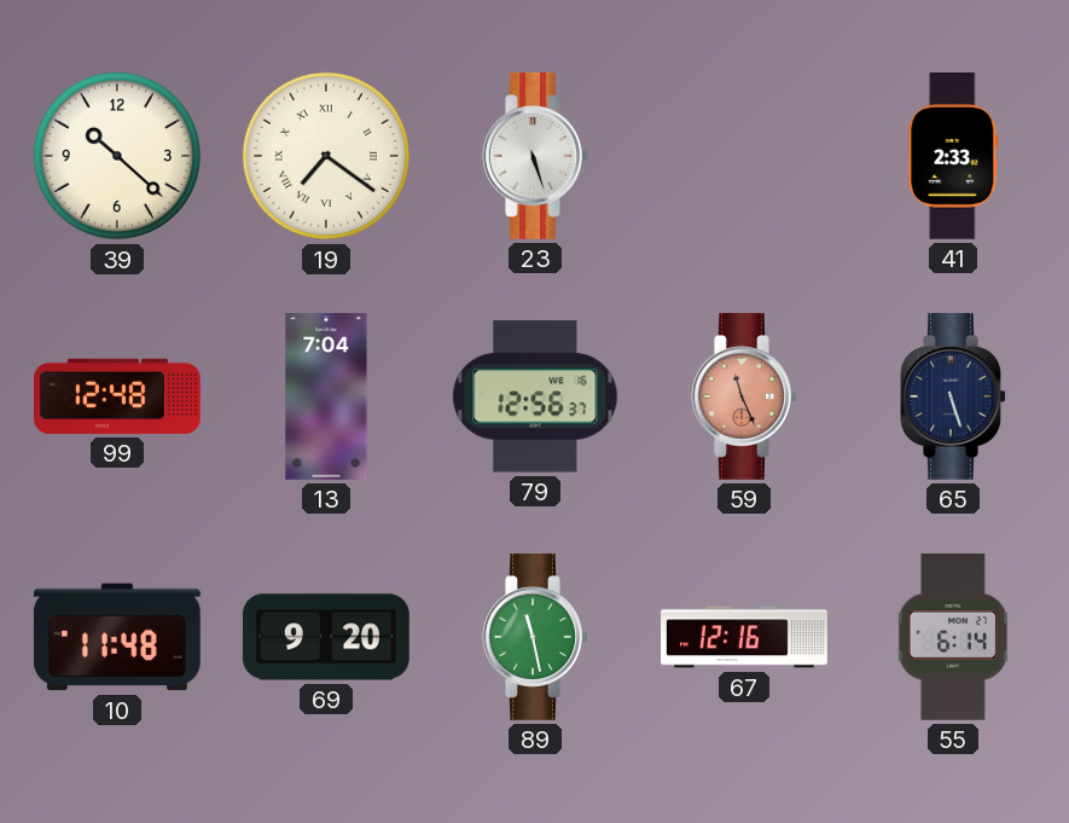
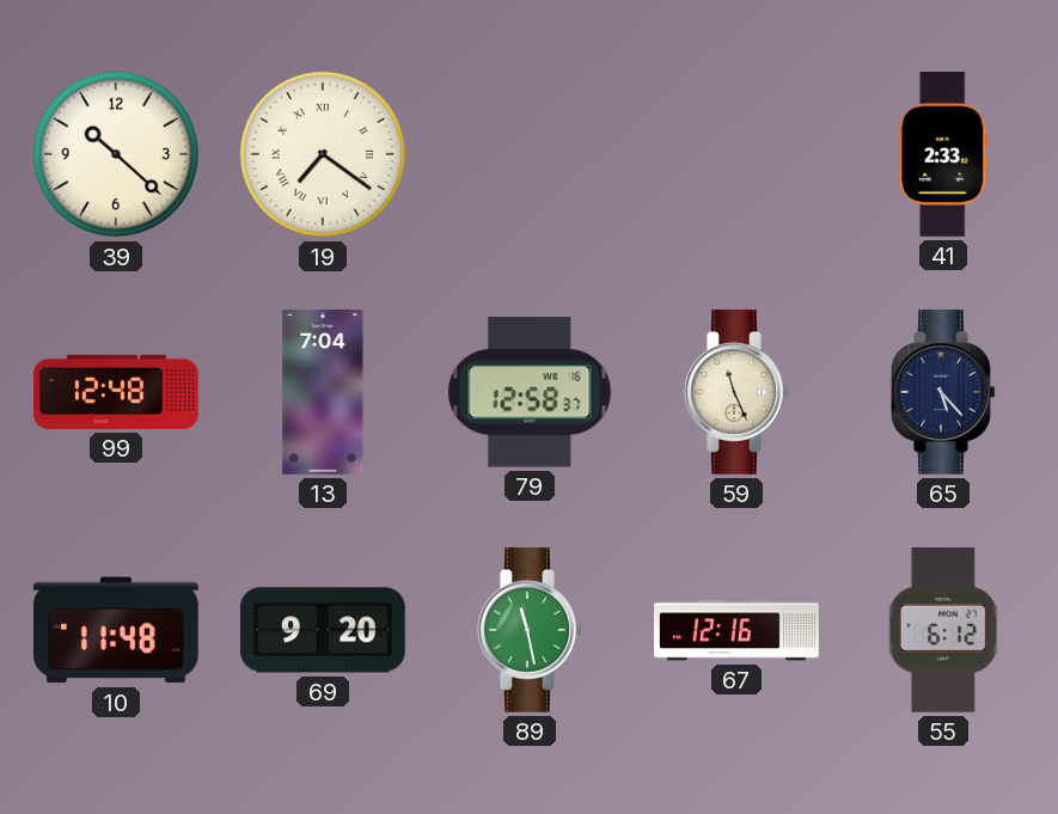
23: 5:27 -> none
79: 12:56 -> 12:58
59 dial: salmon -> cream
65: 5:27 -> 5:23
55: 6:14 -> 6:12
